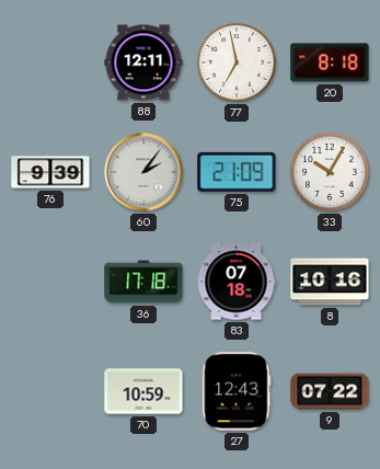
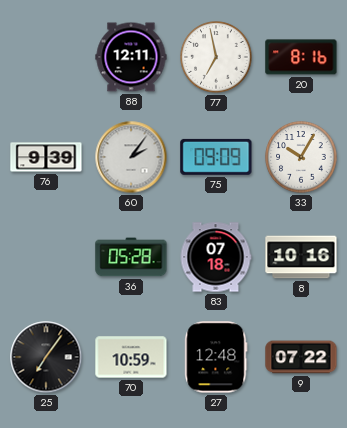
20: 8:18 -> 8:16
75: 21:09 -> 09:09
36: 17:18 -> 05:28
25: none -> 7:06
27: 12:43 -> 12:48
